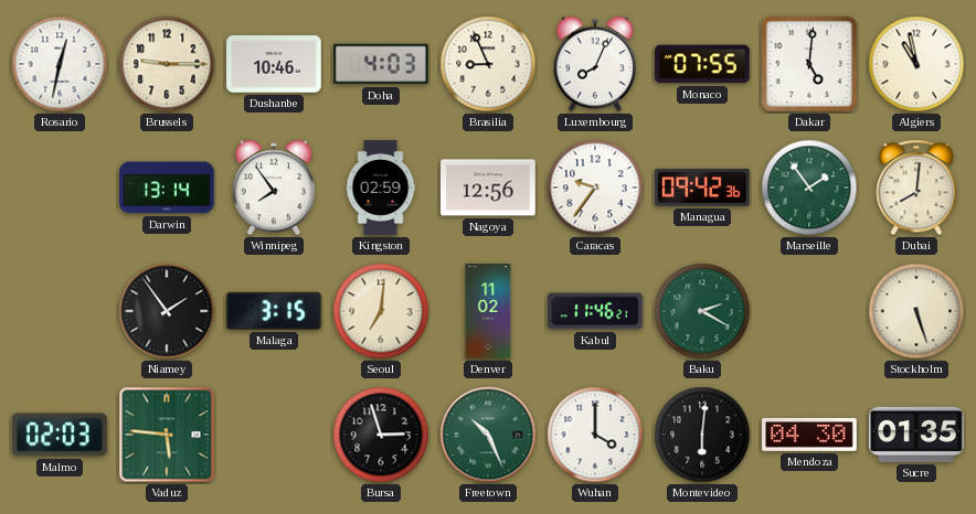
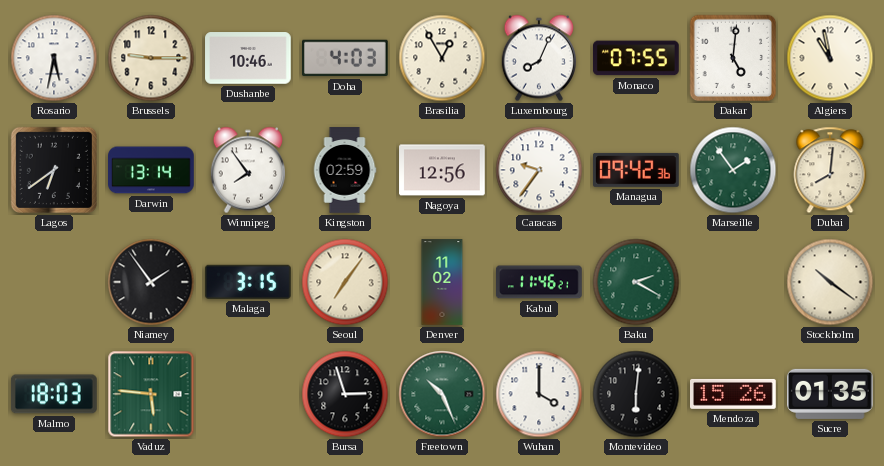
Rosario: 12:32 -> 5:32
Brasilia: 8:56 -> 12:55
Lagos: none -> 6:39
Seoul: 7:01 -> 7:06
Stockholm: 5:27 -> 10:21
Malmo: 02:03 -> 18:03
Mendoza: 04:30 -> 15:26
